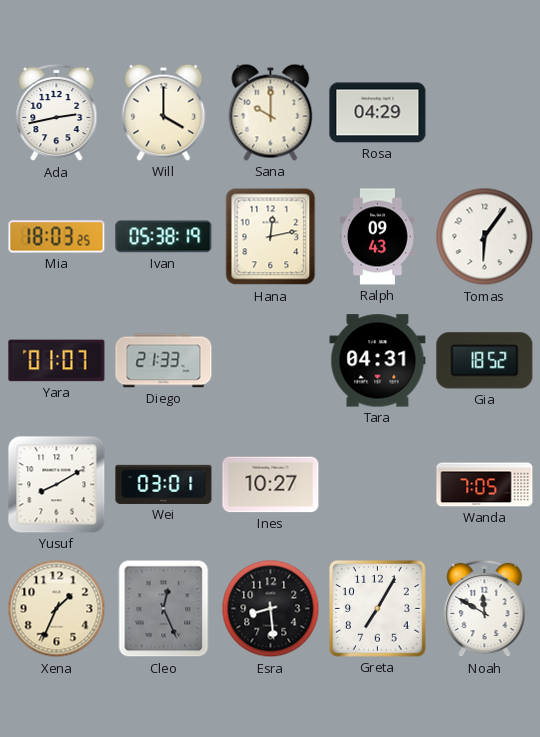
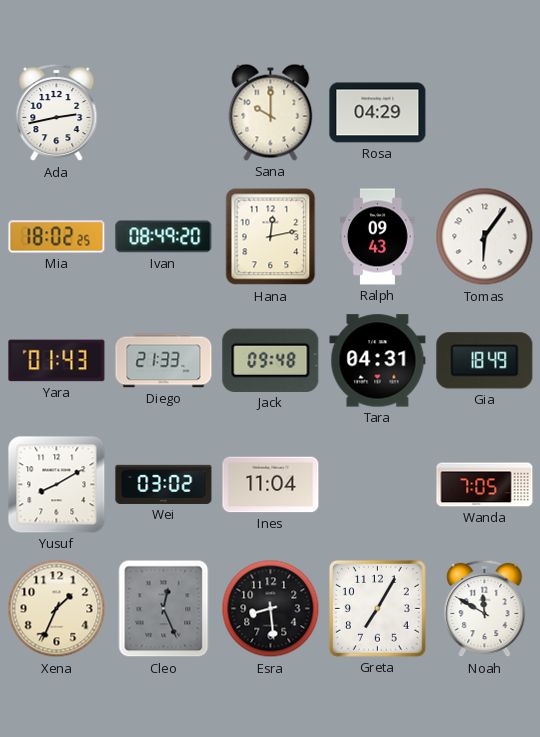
Will: 4:00 -> none
Mia: 18:03 -> 18:02
Ivan: 05:38 -> 08:49
Yara: 01:07 -> 01:43
Jack: none -> 09:48
Gia: 18:52 -> 18:49
Wei: 03:01 -> 03:02
Ines: 10:27 -> 11:04
